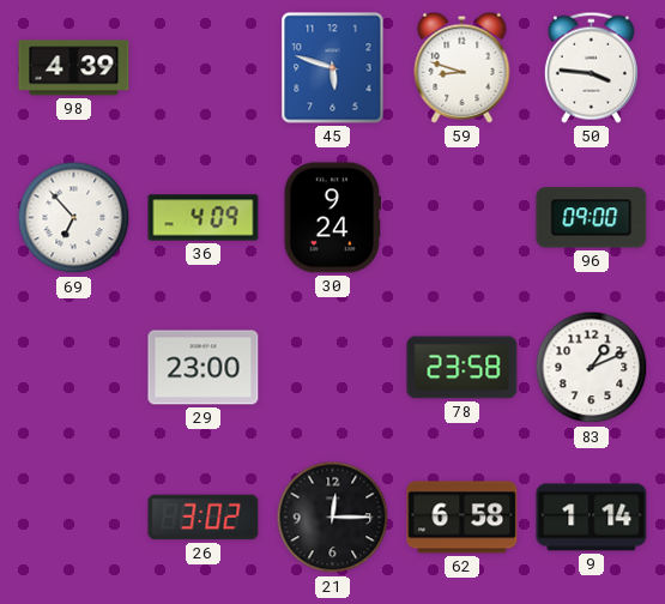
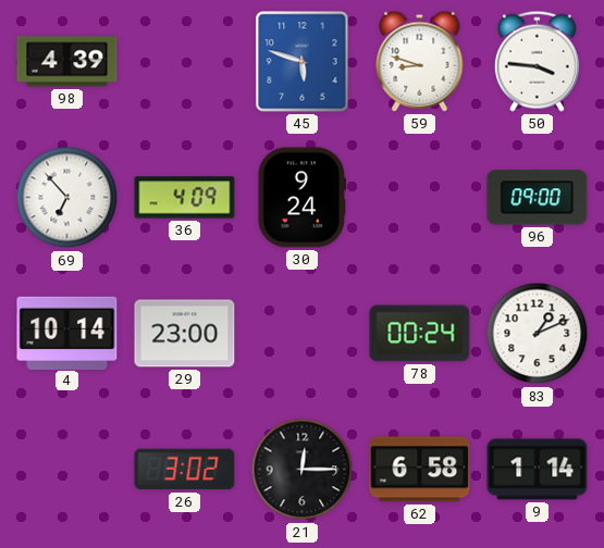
4: none -> 10:14
78: 23:58 -> 00:24
